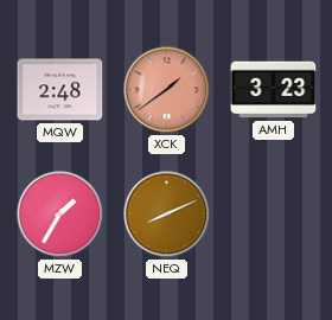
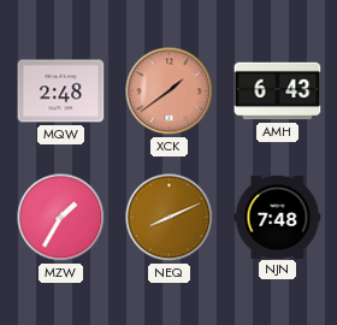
AMH: 3:23 -> 6:43
NJN: none -> 7:48
